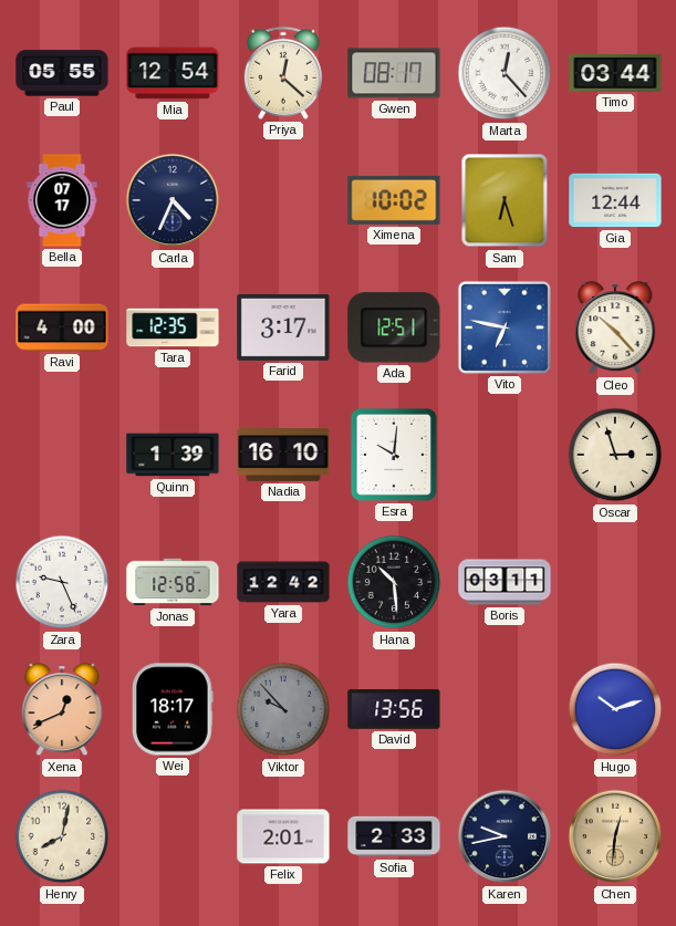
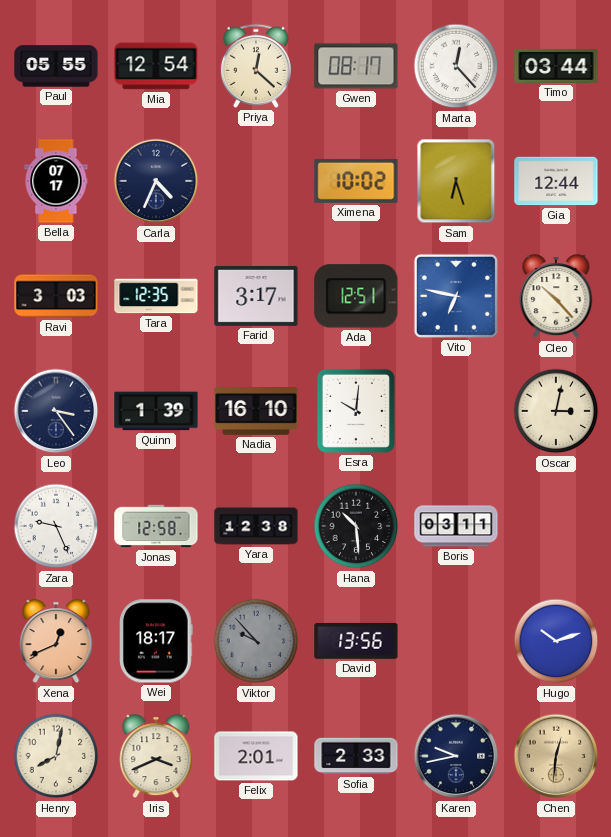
Ravi: 4:00 -> 3:03
Leo: none -> 3:24
Oscar: 2:57 -> 3:02
Yara: 12:42 -> 12:38
Iris: none -> 3:41
